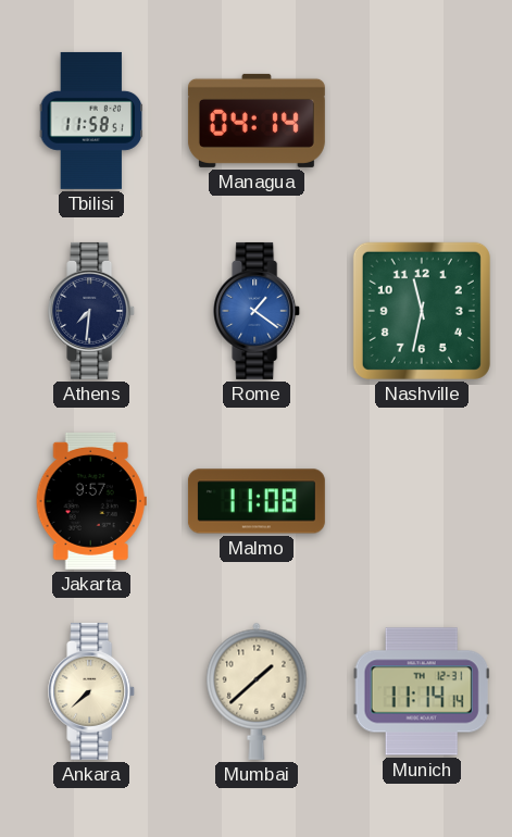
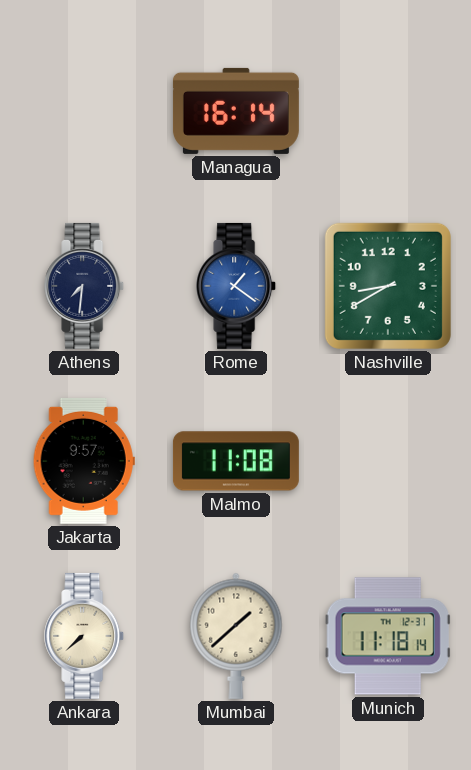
Tbilisi: 11:58 -> none
Managua: 04:14 -> 16:14
Nashville: 11:32 -> 8:40
Munich: 11:14 -> 11:18
